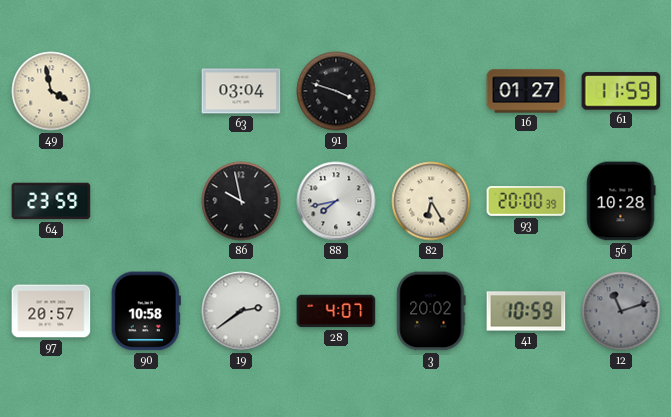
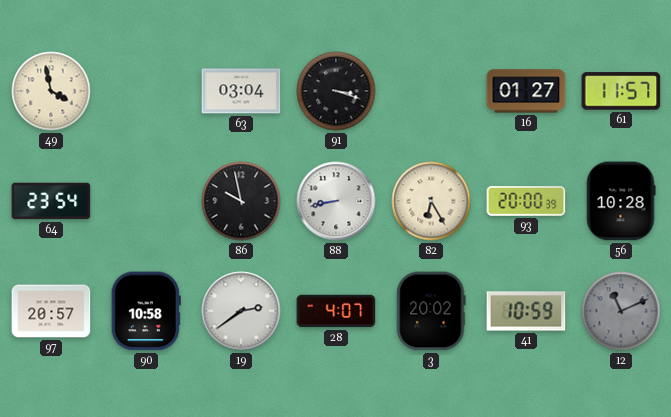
91: 3:48 -> 3:18
61: 11:59 -> 11:57
64: 23:59 -> 23:54
88: 7:43 -> 8:43
12: 11:12 -> 11:11
